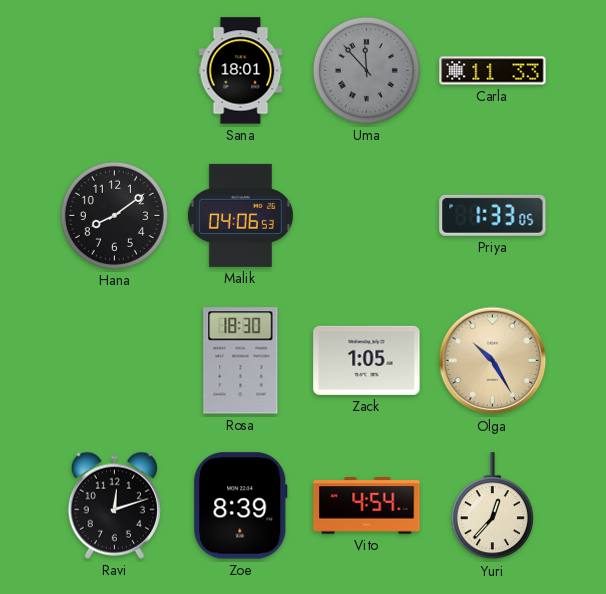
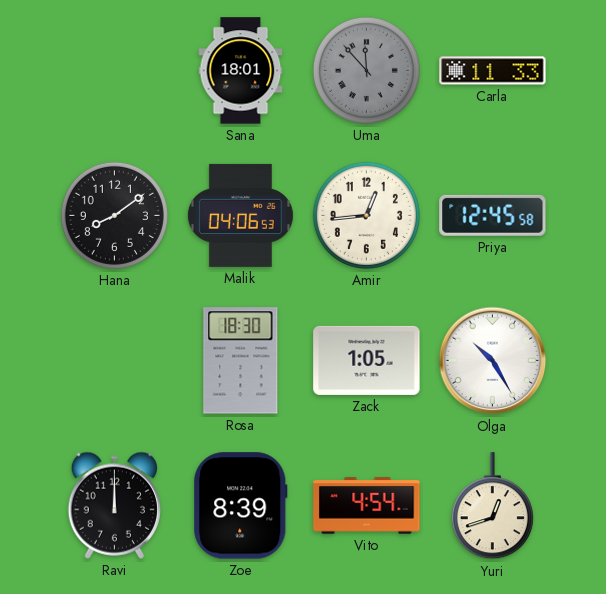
Amir: none -> 12:44
Priya: 1:33 -> 12:45
Olga dial: champagne -> white
Ravi: 12:12 -> 12:00
Yuri: 12:37 -> 12:42
